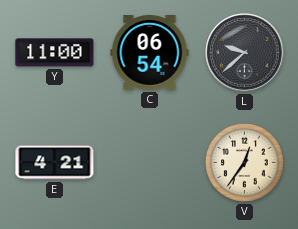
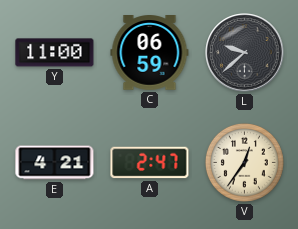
C: 06:54 -> 06:59
A: none -> 2:47
